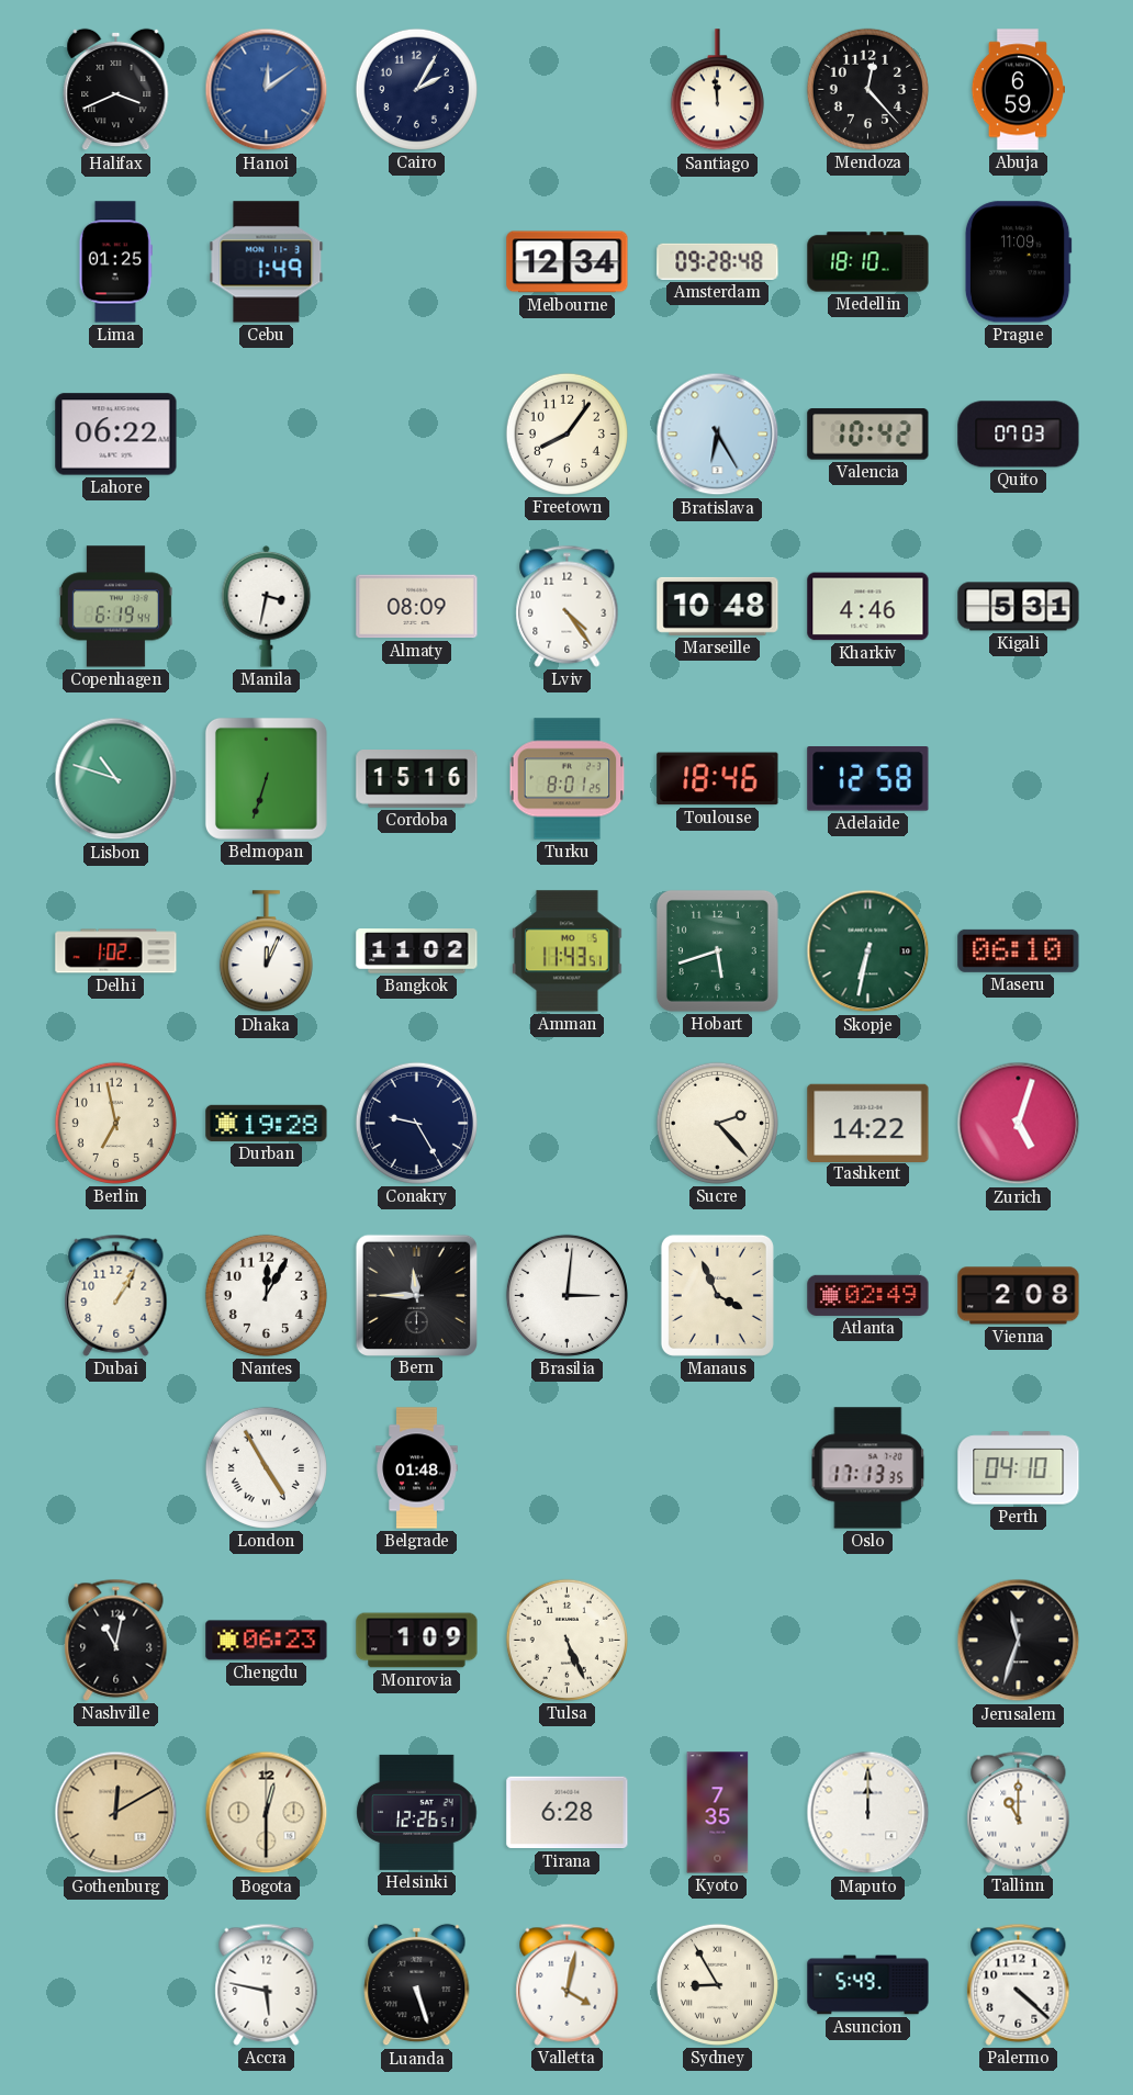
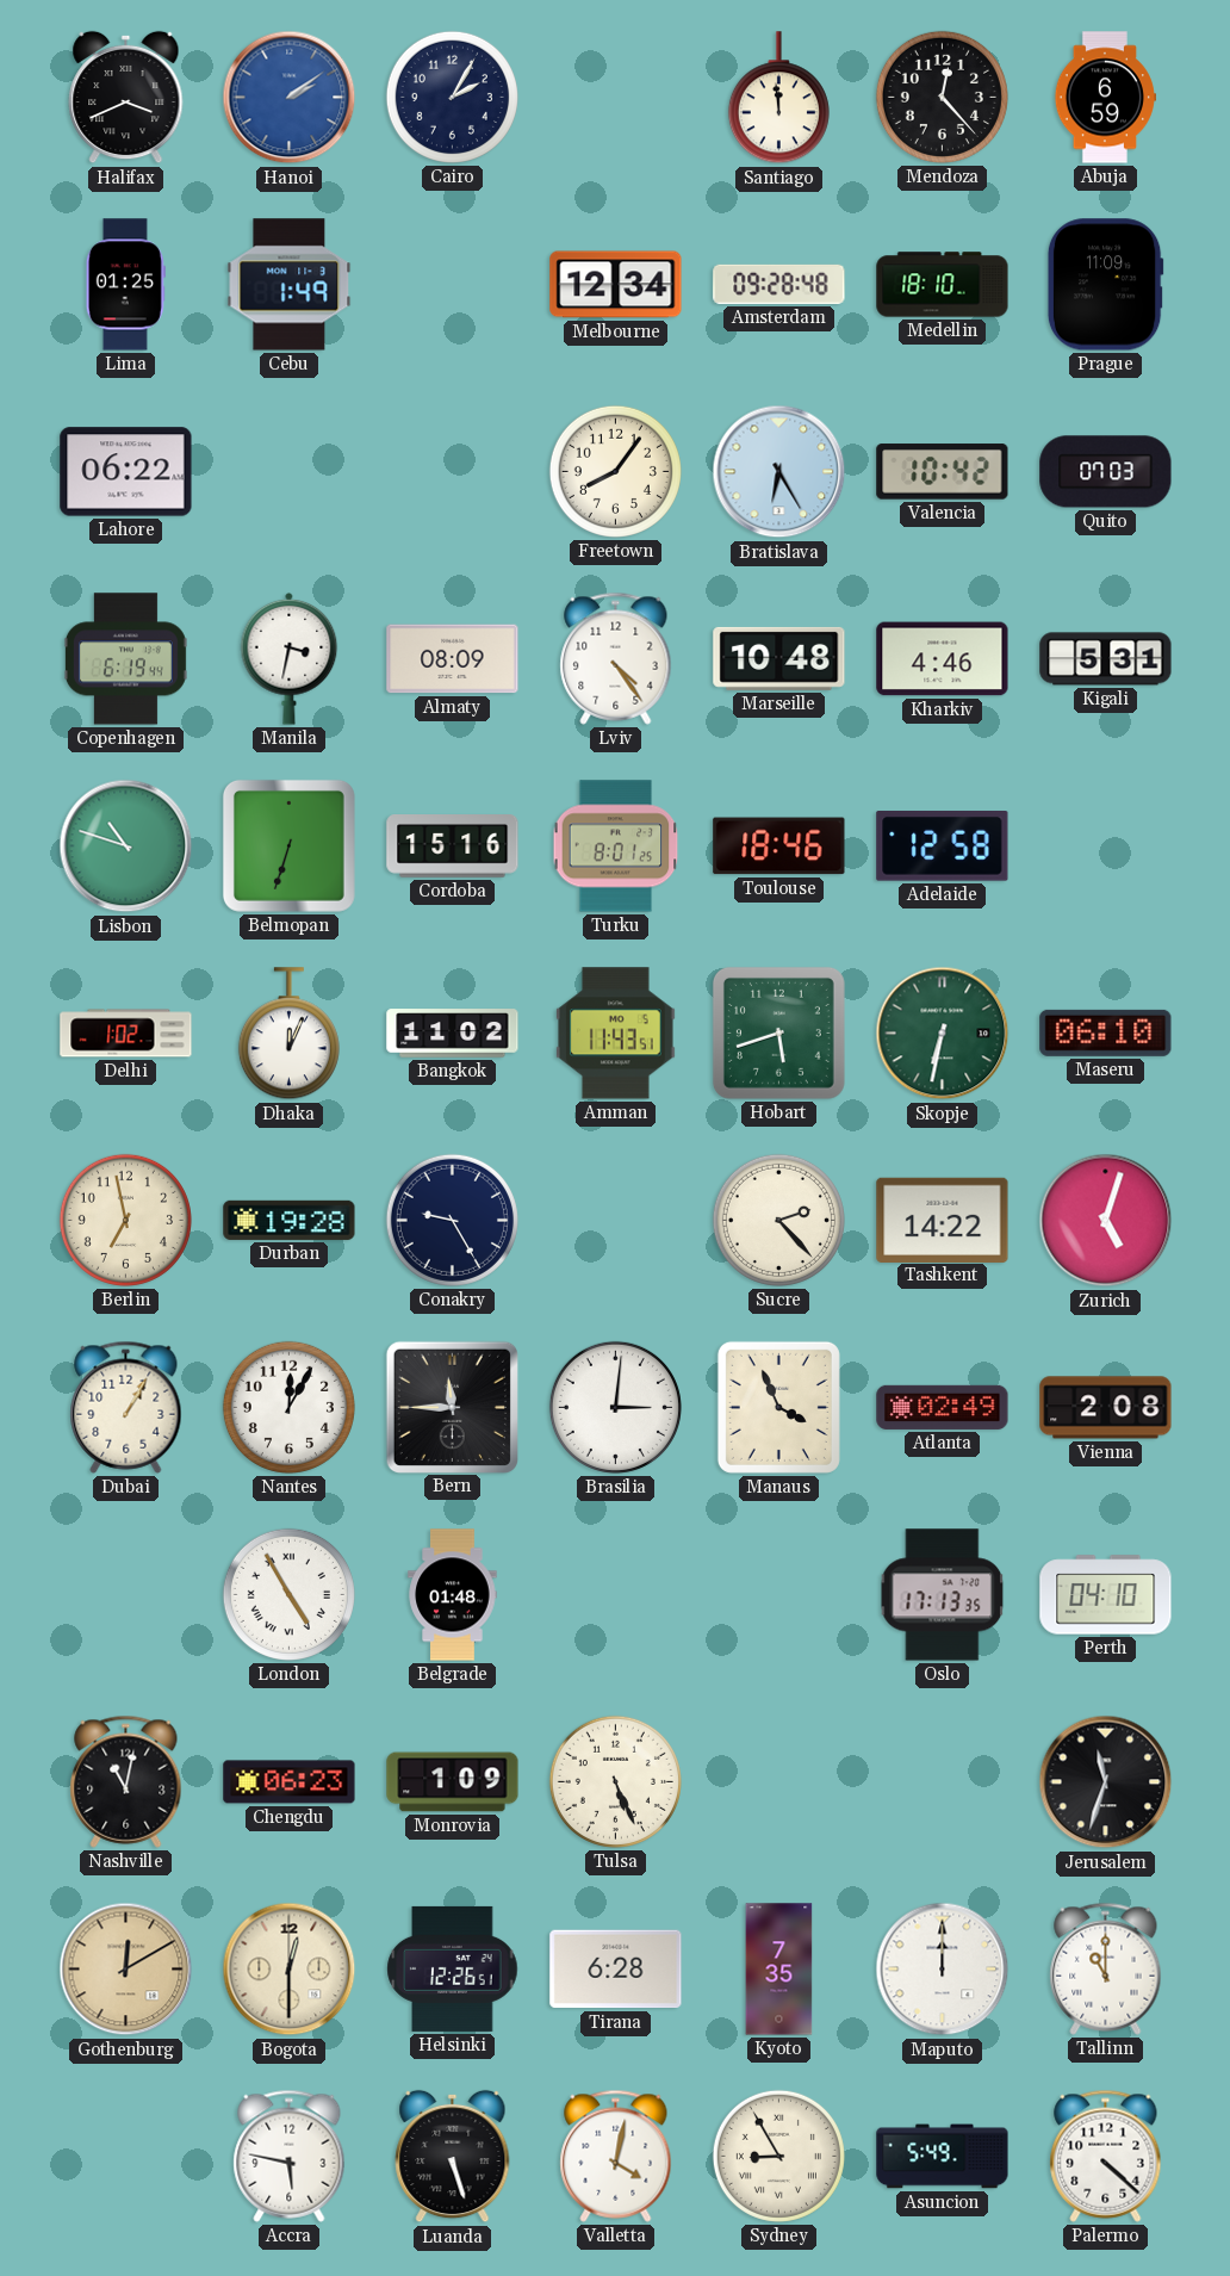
Hanoi: 12:09 -> 2:09
